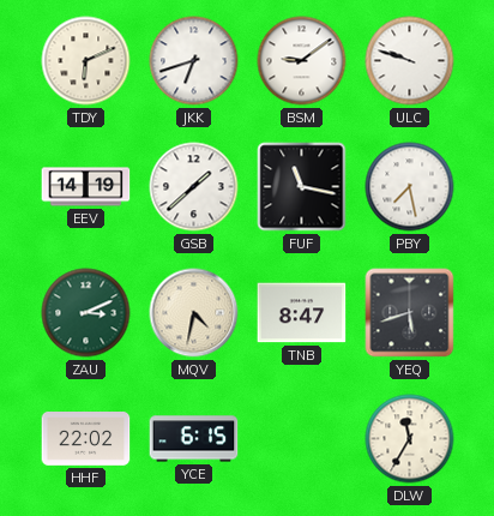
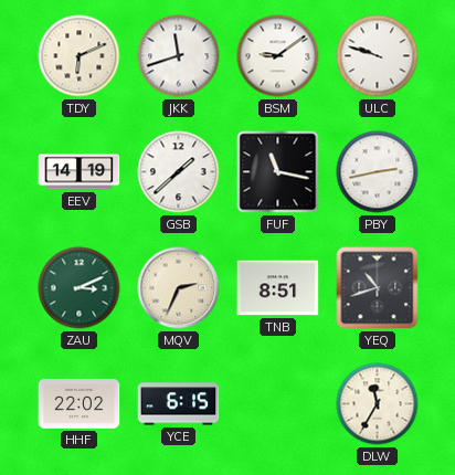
JKK: 6:42 -> 11:42
PBY: 7:28 -> 2:43
MQV: 4:32 -> 2:34
TNB: 8:47 -> 8:51
YEQ: 5:42 -> 10:42
